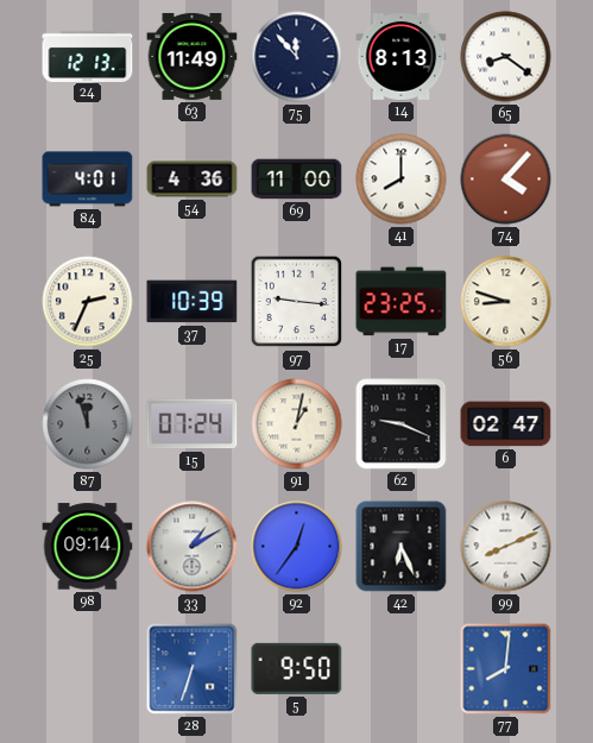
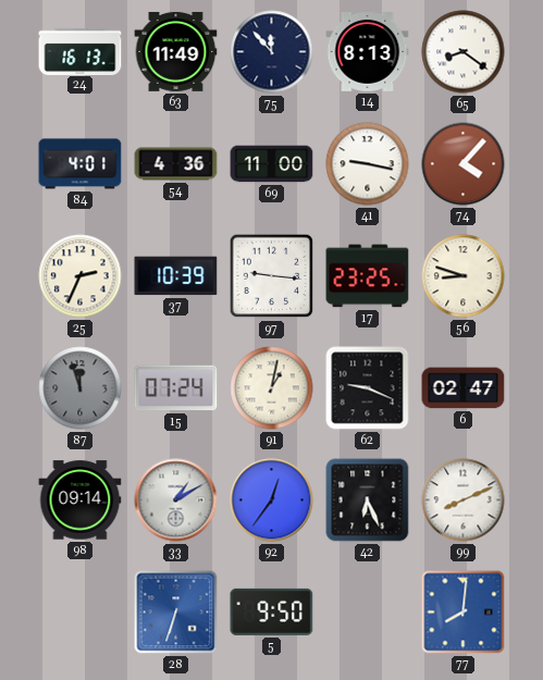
24: 12:13 -> 16:13
41: 8:00 -> 9:17
